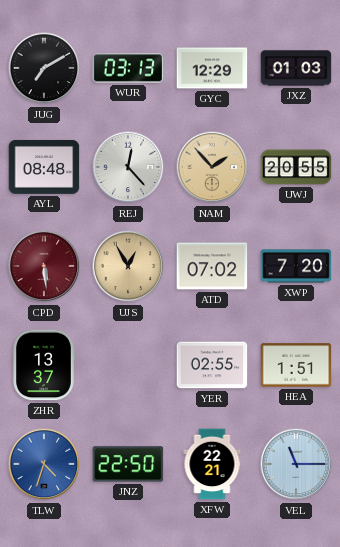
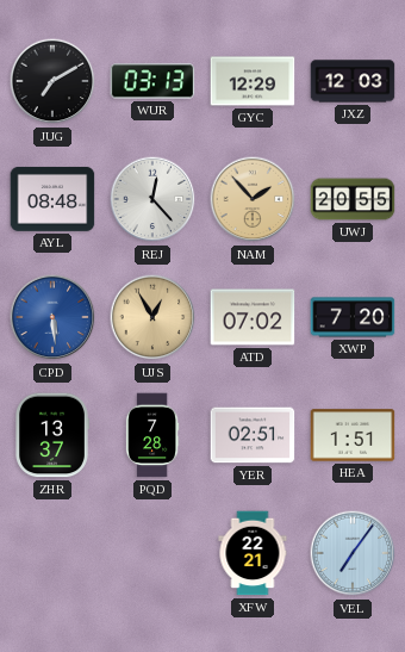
JXZ: 01:03 -> 12:03
CPD dial: burgundy -> blue
PQD: none -> 7:28
YER: 02:55 -> 02:51
TLW: 4:33 -> none
JNZ: 22:50 -> none
VEL: 11:15 -> 7:06
